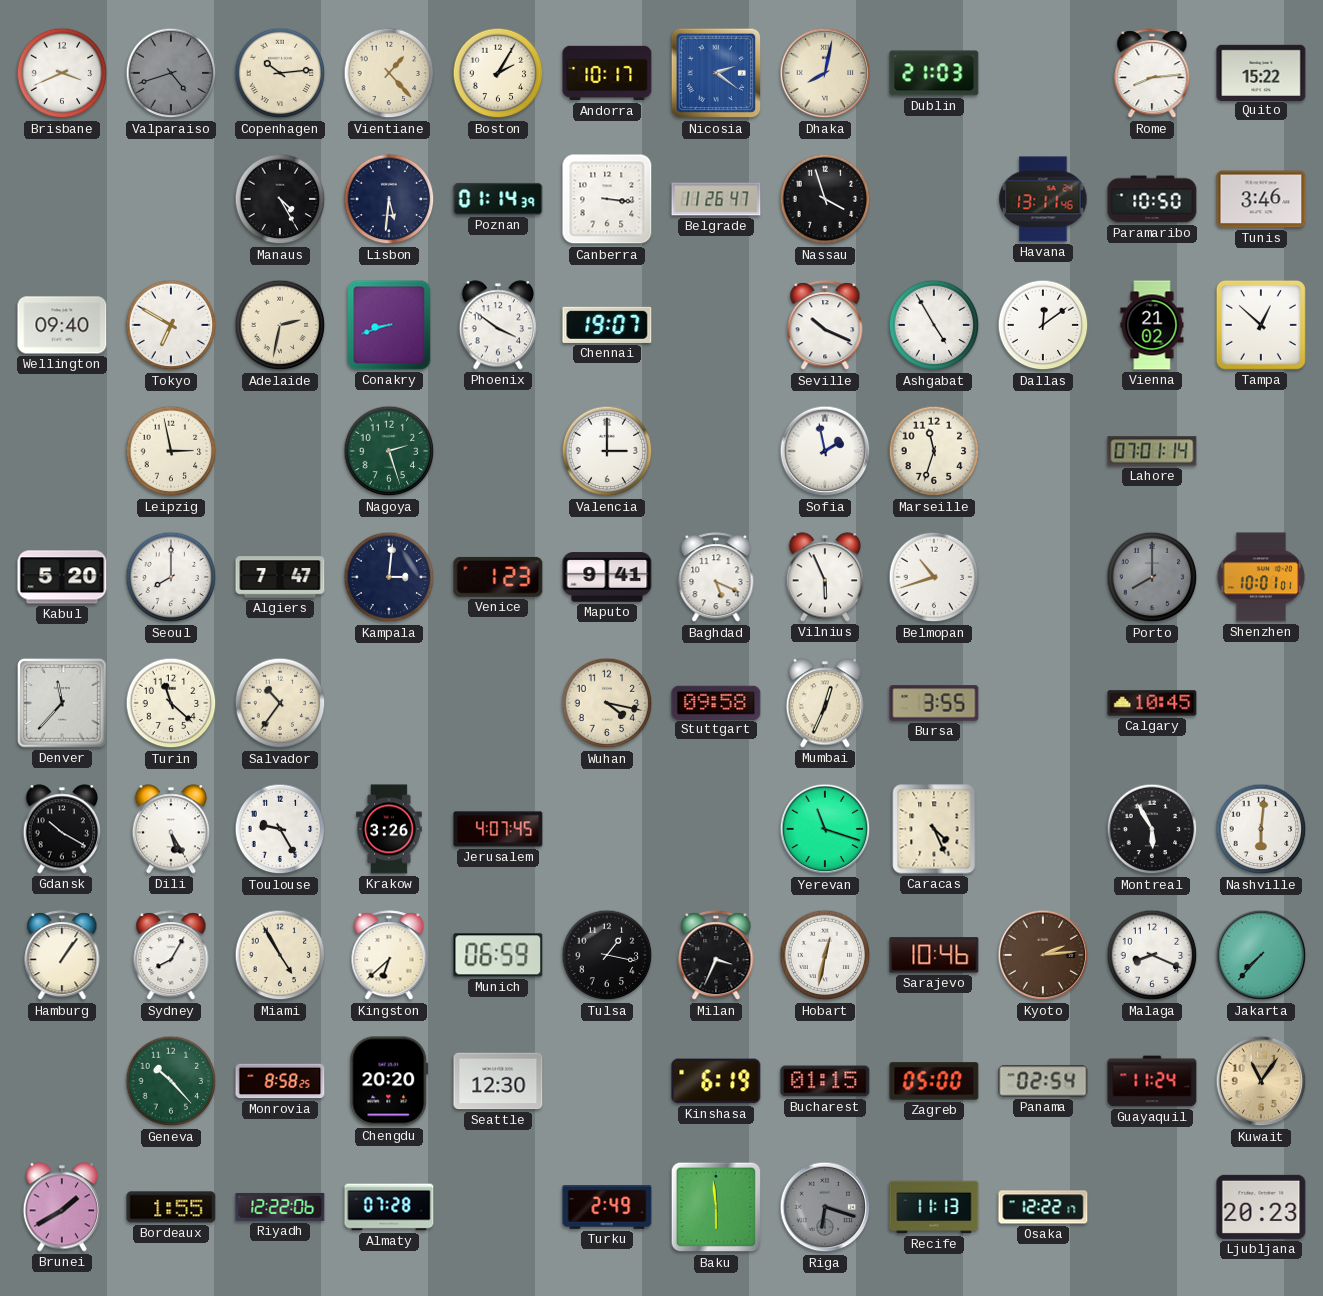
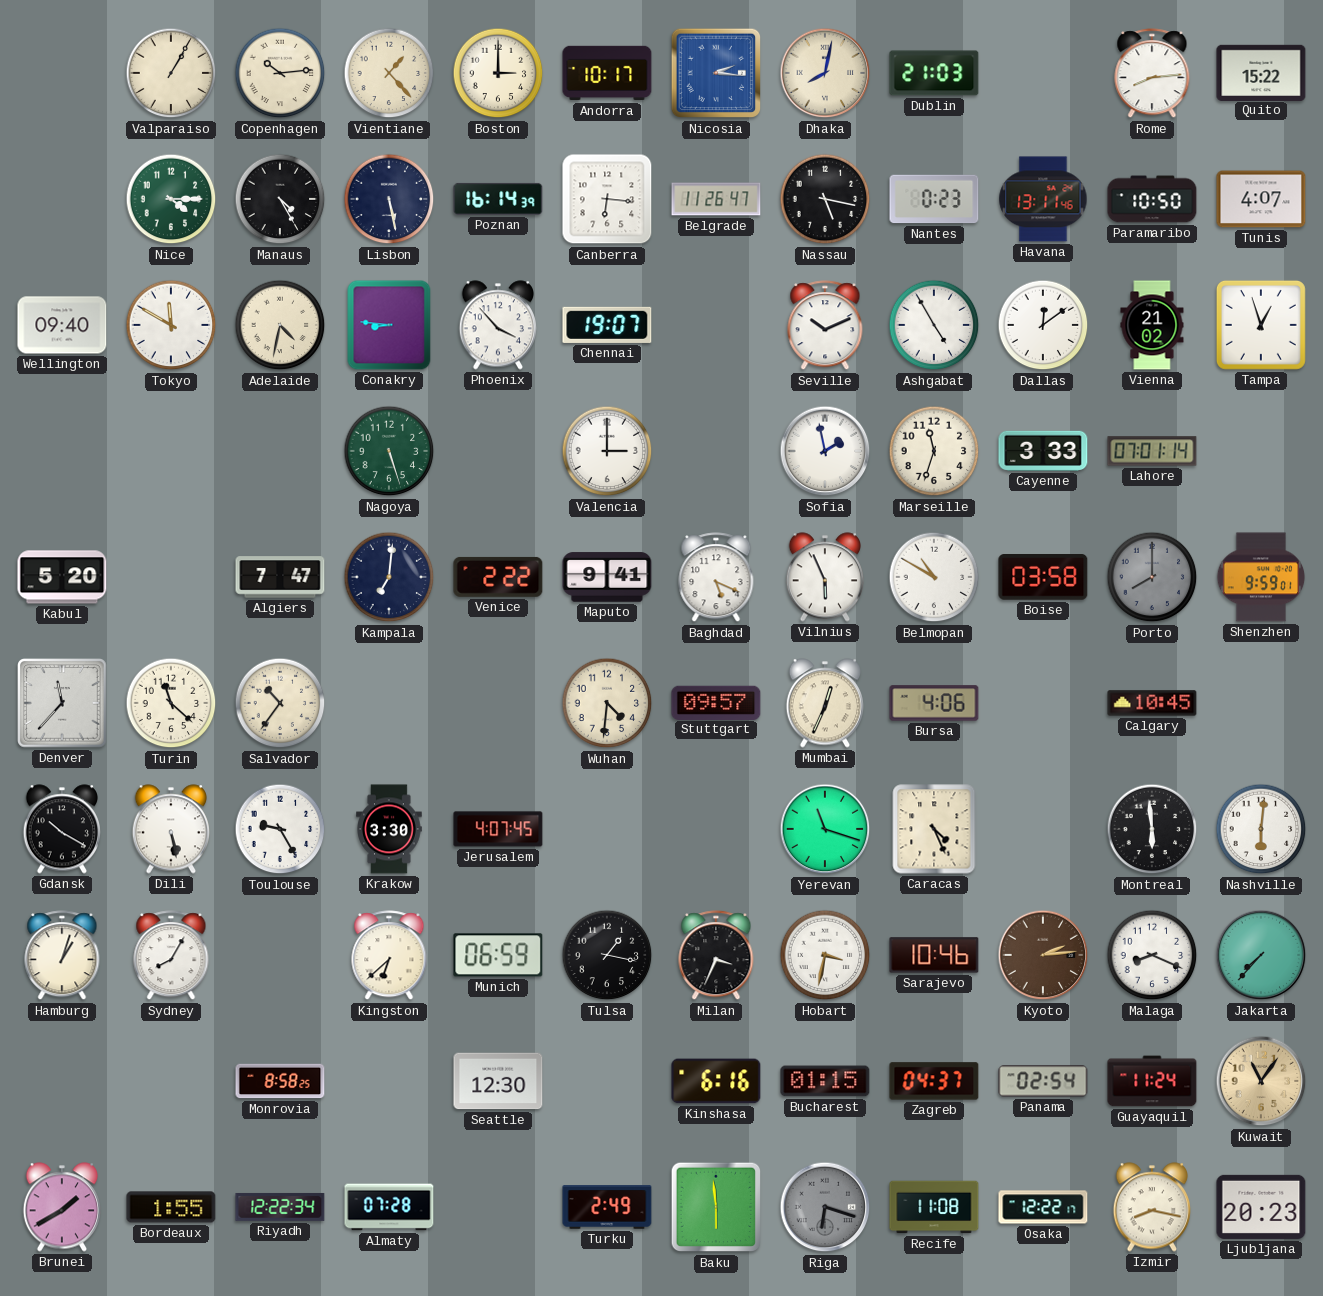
Brisbane: 3:41 -> none
Valparaiso: 4:42 -> 1:05
Valparaiso dial: grey -> cream
Boston: 2:05 -> 3:00
Nicosia: 2:21 -> 2:16
Nice: none -> 4:15
Lisbon: 5:31 -> 5:28
Poznan: 01:14 -> 16:14
Canberra: 3:16 -> 6:16
Nassau: 3:57 -> 5:17
Nantes: none -> 0:23
Tunis: 3:46 -> 4:07
Tokyo: 6:50 -> 11:50
Adelaide: 2:32 -> 4:32
Conakry: 8:42 -> 8:46
Phoenix: 3:51 -> 3:53
Seville: 10:19 -> 10:11
Tampa: 12:52 -> 12:57
Leipzig: 2:58 -> none
Nagoya: 2:27 -> 5:27
Cayenne: none -> 3:33
Seoul: 8:00 -> none
Kampala: 3:01 -> 7:01
Venice: 1:23 -> 2:22
Belmopan: 10:42 -> 10:50
Boise: none -> 03:58
Shenzhen: 10:01 -> 9:59
Wuhan: 4:17 -> 4:31
Stuttgart: 09:58 -> 09:57
Bursa: 3:55 -> 4:06
Dili: 5:25 -> 5:28
Krakow: 3:26 -> 3:30
Montreal: 5:55 -> 5:59
Hamburg: 1:06 -> 1:03
Miami: 4:55 -> none
Hobart: 12:32 -> 3:32
Geneva: 10:23 -> none
Chengdu: 20:20 -> none
Kinshasa: 6:19 -> 6:16
Zagreb: 05:00 -> 04:37
Riyadh: 12:22:06 -> 12:22:34
Recife: 11:13 -> 11:08
Izmir: none -> 8:17
